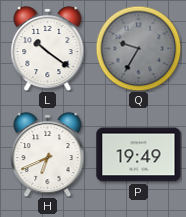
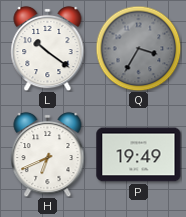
Q: 9:35 -> 3:35
